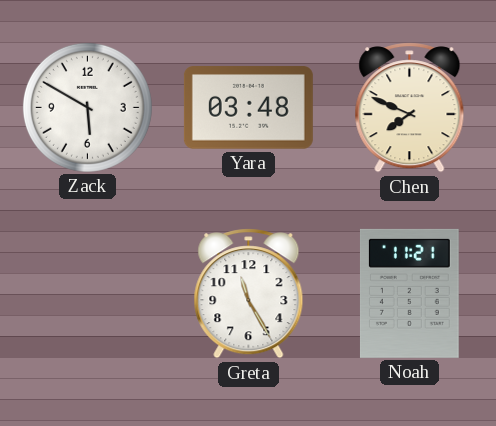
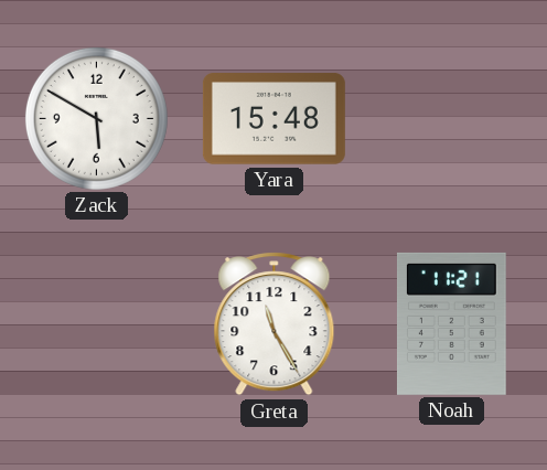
Yara: 03:48 -> 15:48
Chen: 7:49 -> none
